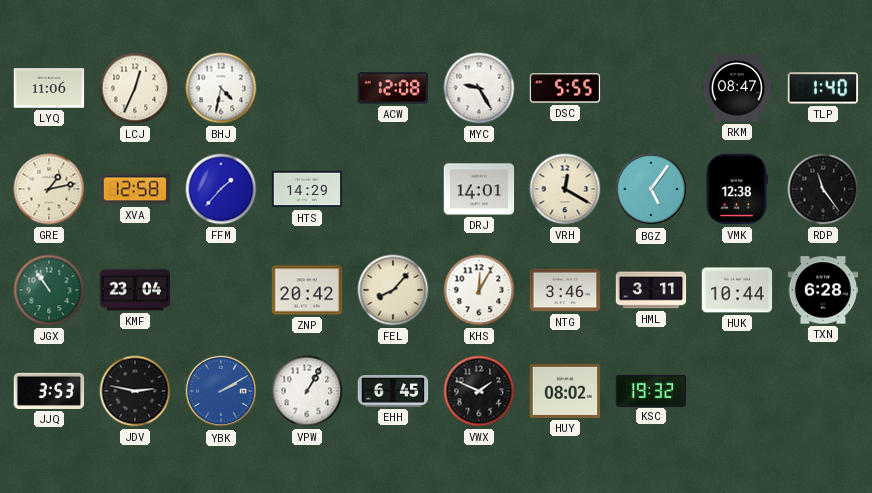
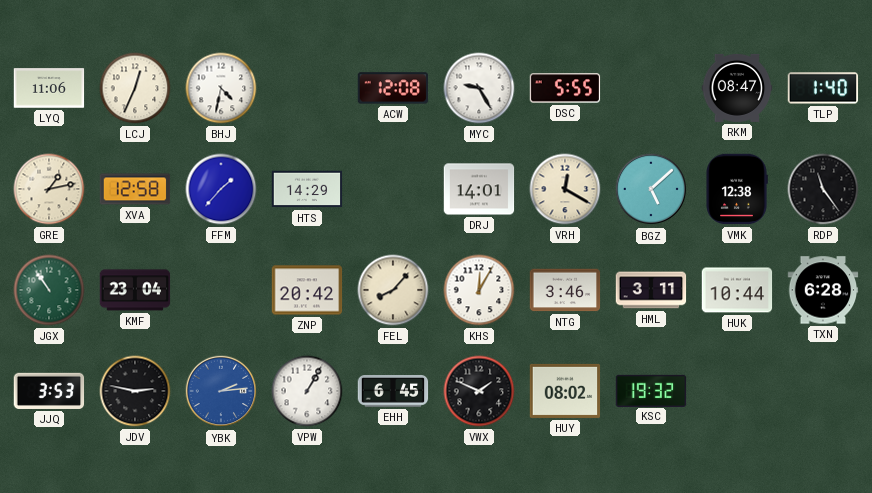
BGZ: 5:06 -> 5:08
YBK: 2:10 -> 2:14
